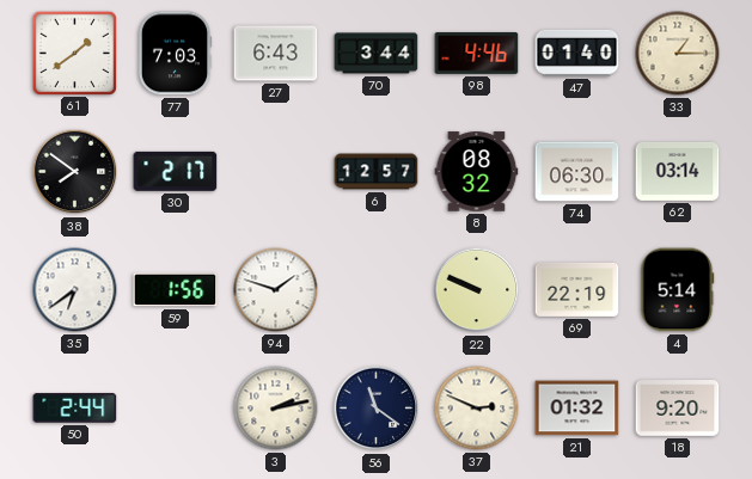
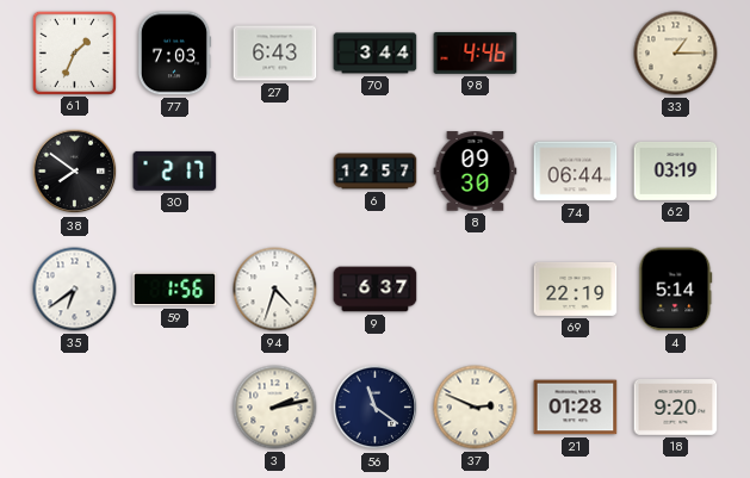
61: 1:39 -> 1:34
47: 01:40 -> none
8: 08:32 -> 09:30
74: 06:30 -> 06:44
62: 03:14 -> 03:19
94: 1:48 -> 4:33
9: none -> 6:37
22: 9:49 -> none
50: 2:44 -> none
21: 01:32 -> 01:28
